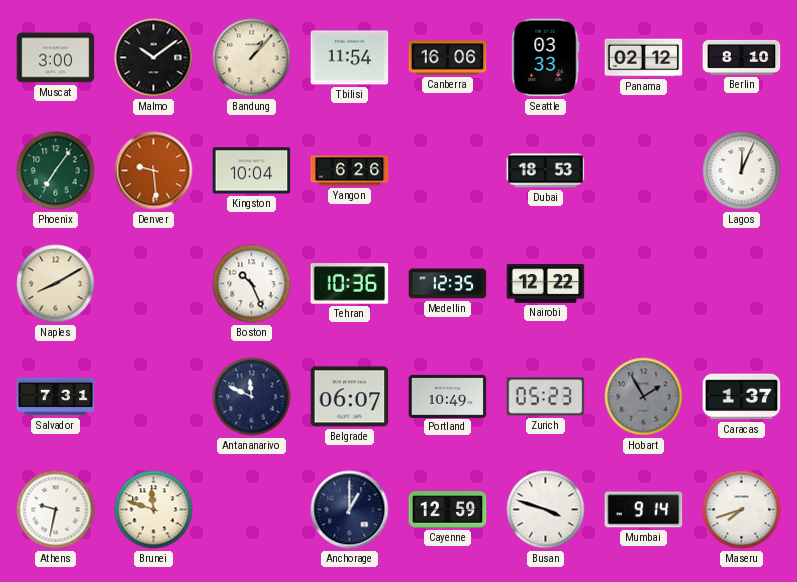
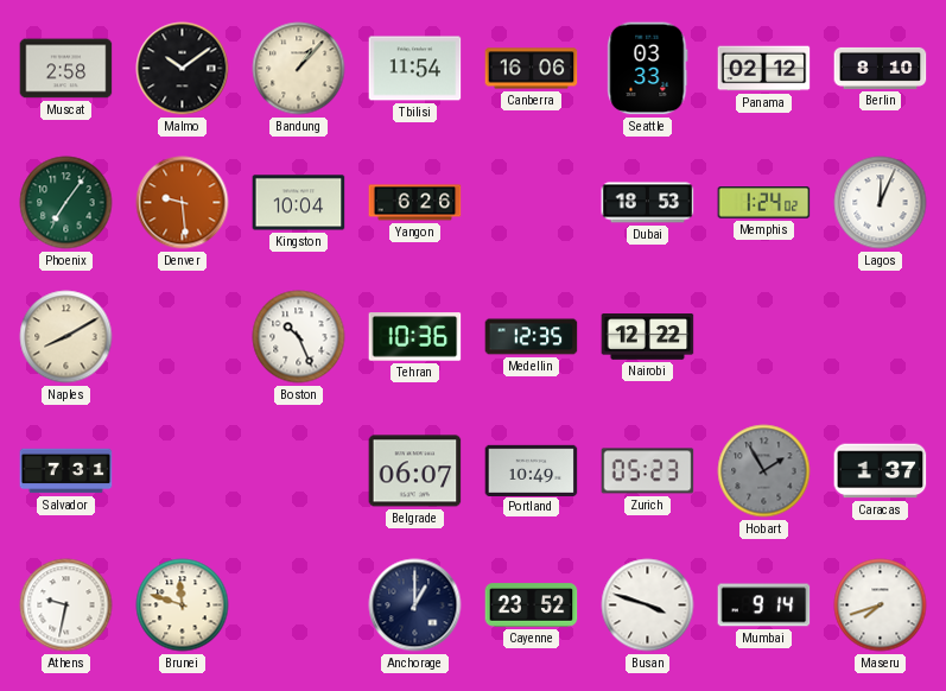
Muscat: 3:00 -> 2:58
Memphis: none -> 1:24
Antananarivo: 11:49 -> none
Cayenne: 12:59 -> 23:52
